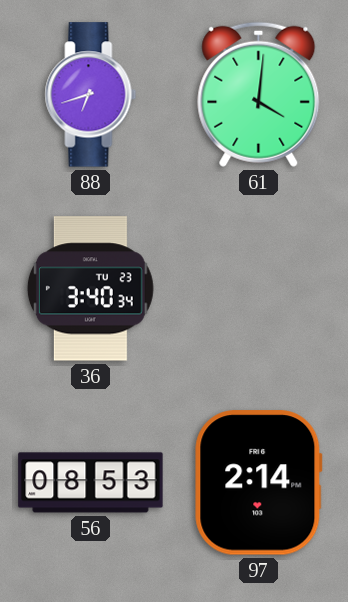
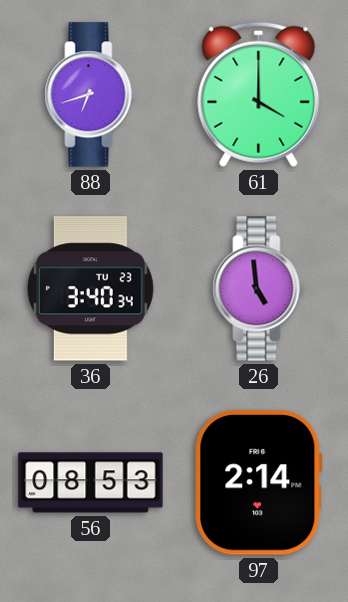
61: 4:01 -> 4:00
26: none -> 4:59
